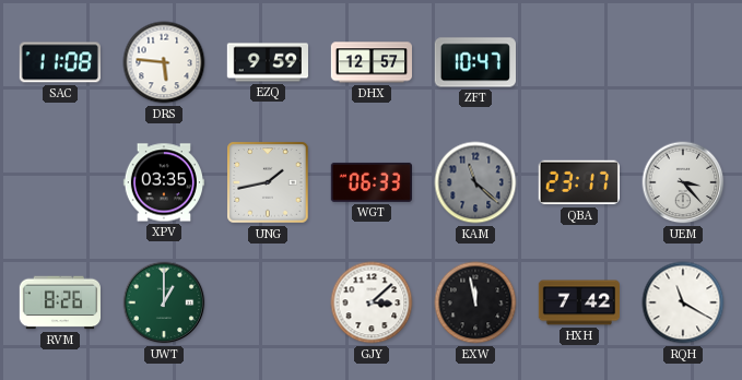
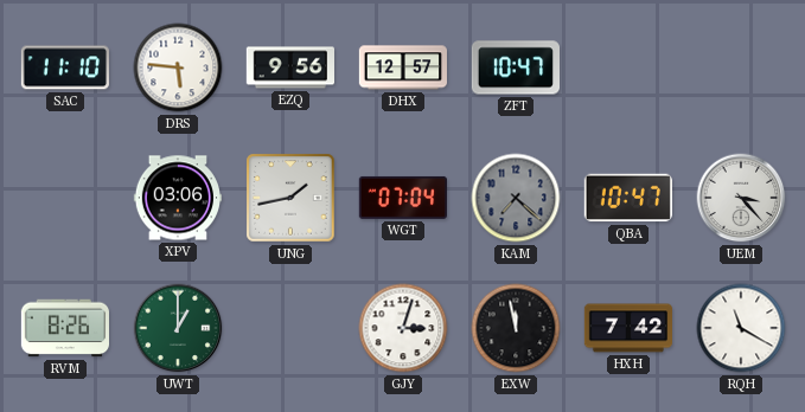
SAC: 11:08 -> 11:10
EZQ: 9:59 -> 9:56
XPV: 03:35 -> 03:06
WGT: 06:33 -> 07:04
KAM: 11:22 -> 7:22
QBA: 23:17 -> 10:47
GJY: 3:08 -> 3:03
